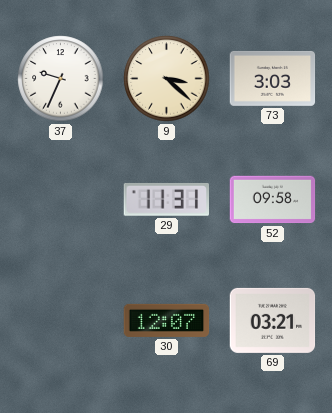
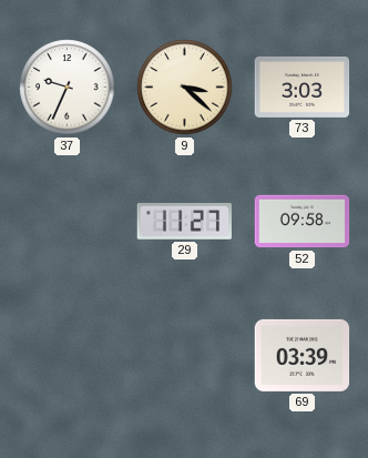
29: 11:31 -> 11:27
30: 12:07 -> none
69: 03:21 -> 03:39
